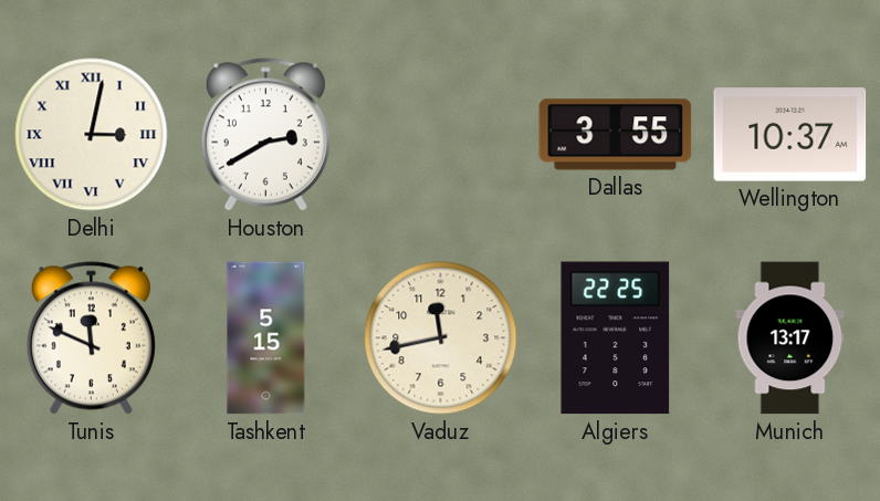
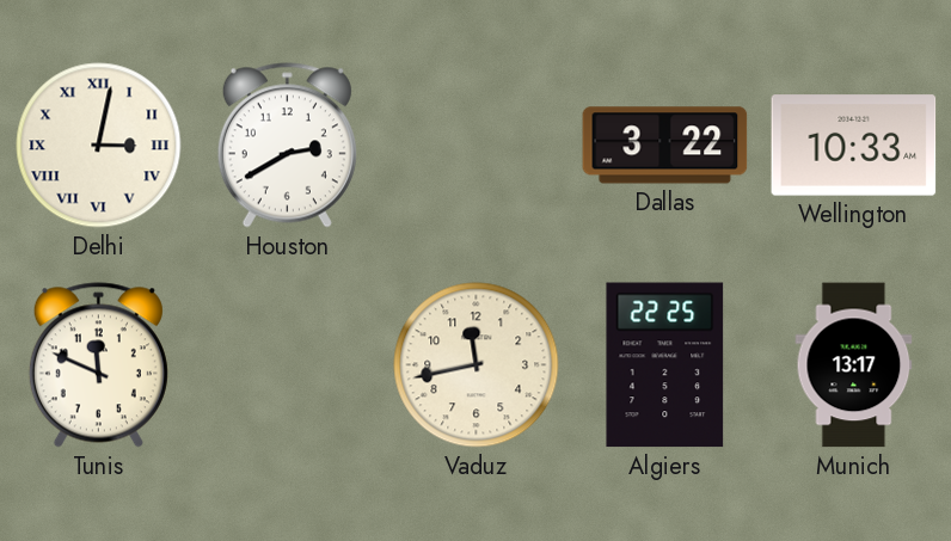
Dallas: 3:55 -> 3:22
Wellington: 10:37 -> 10:33
Tashkent: 5:15 -> none
